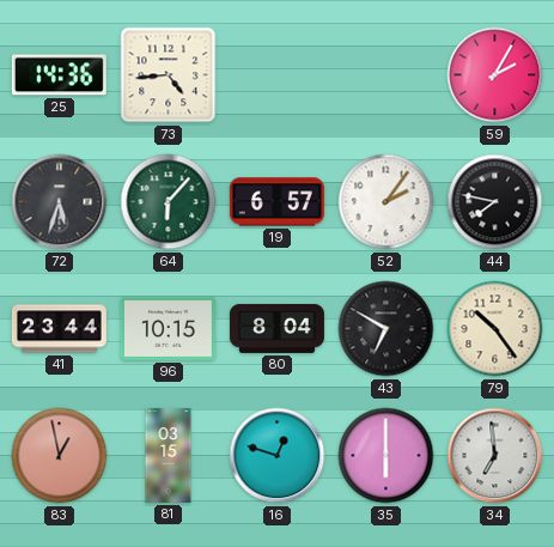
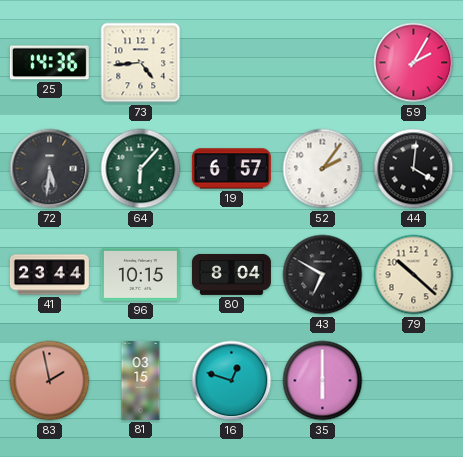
72: 5:33 -> 5:31
44: 7:47 -> 4:01
79: 10:24 -> 10:22
83: 12:58 -> 1:58
34: 6:59 -> none
